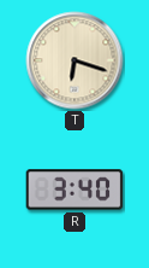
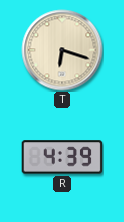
R: 3:40 -> 4:39
